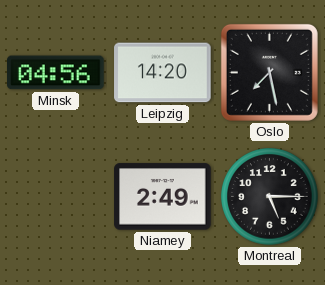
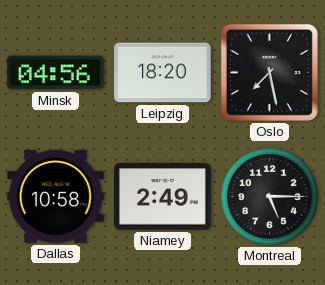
Leipzig: 14:20 -> 18:20
Dallas: none -> 10:58
